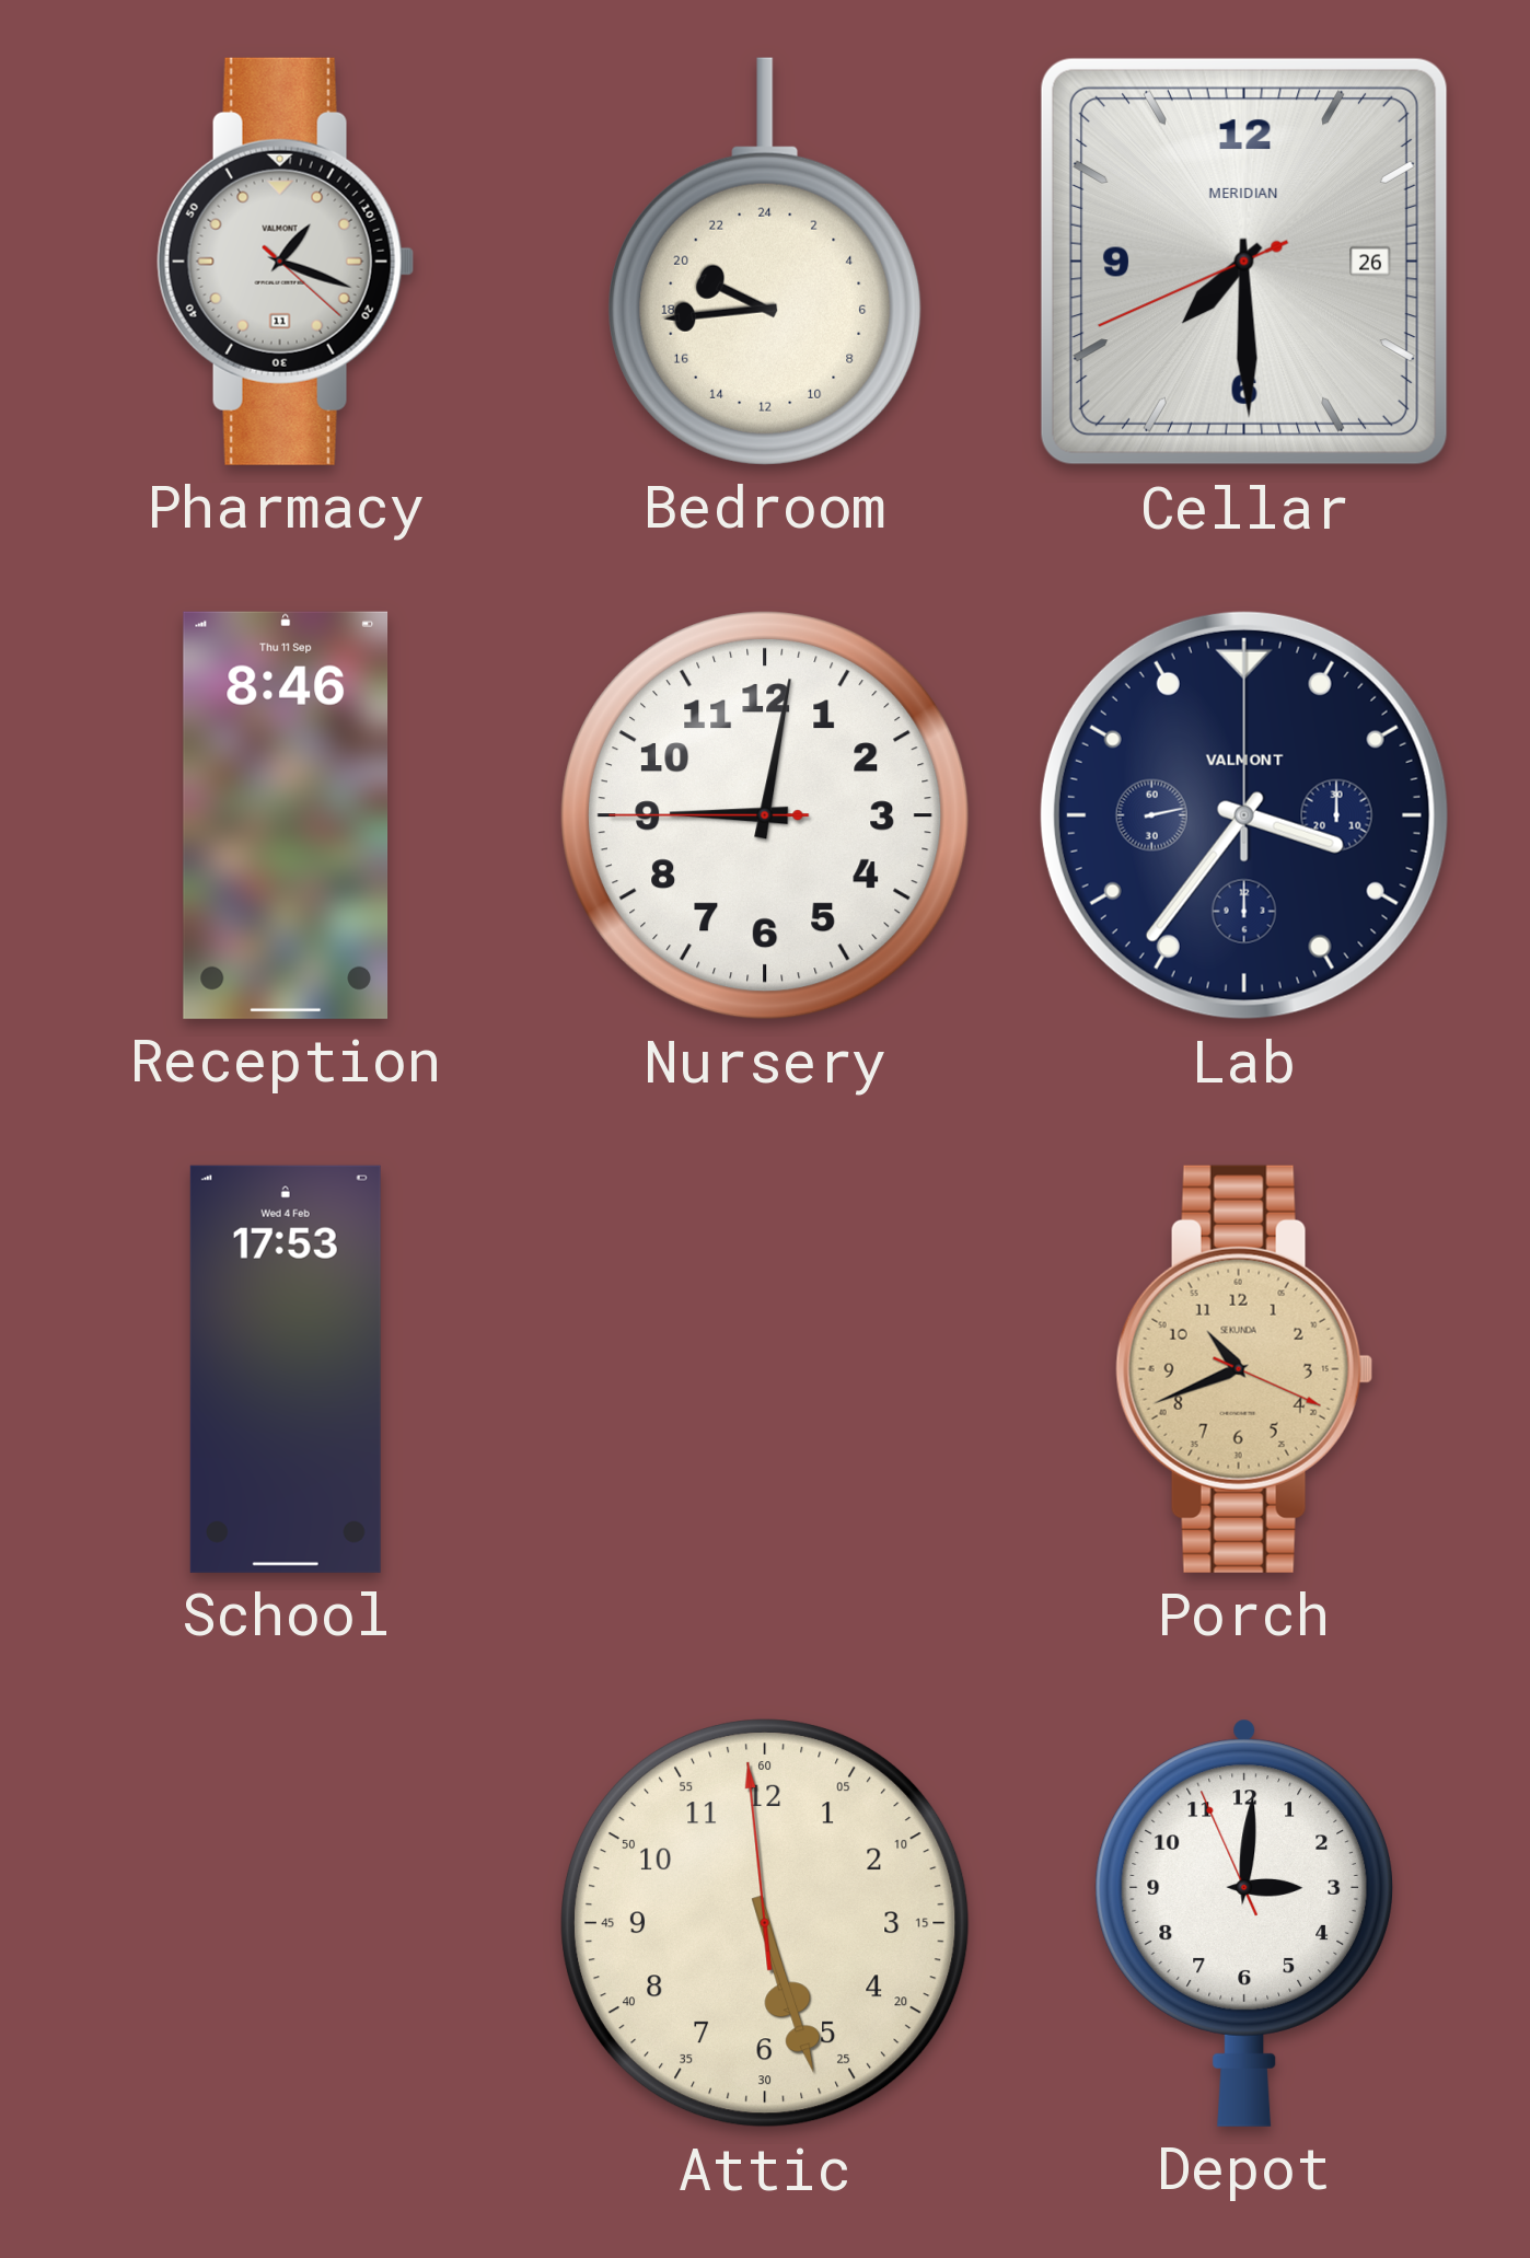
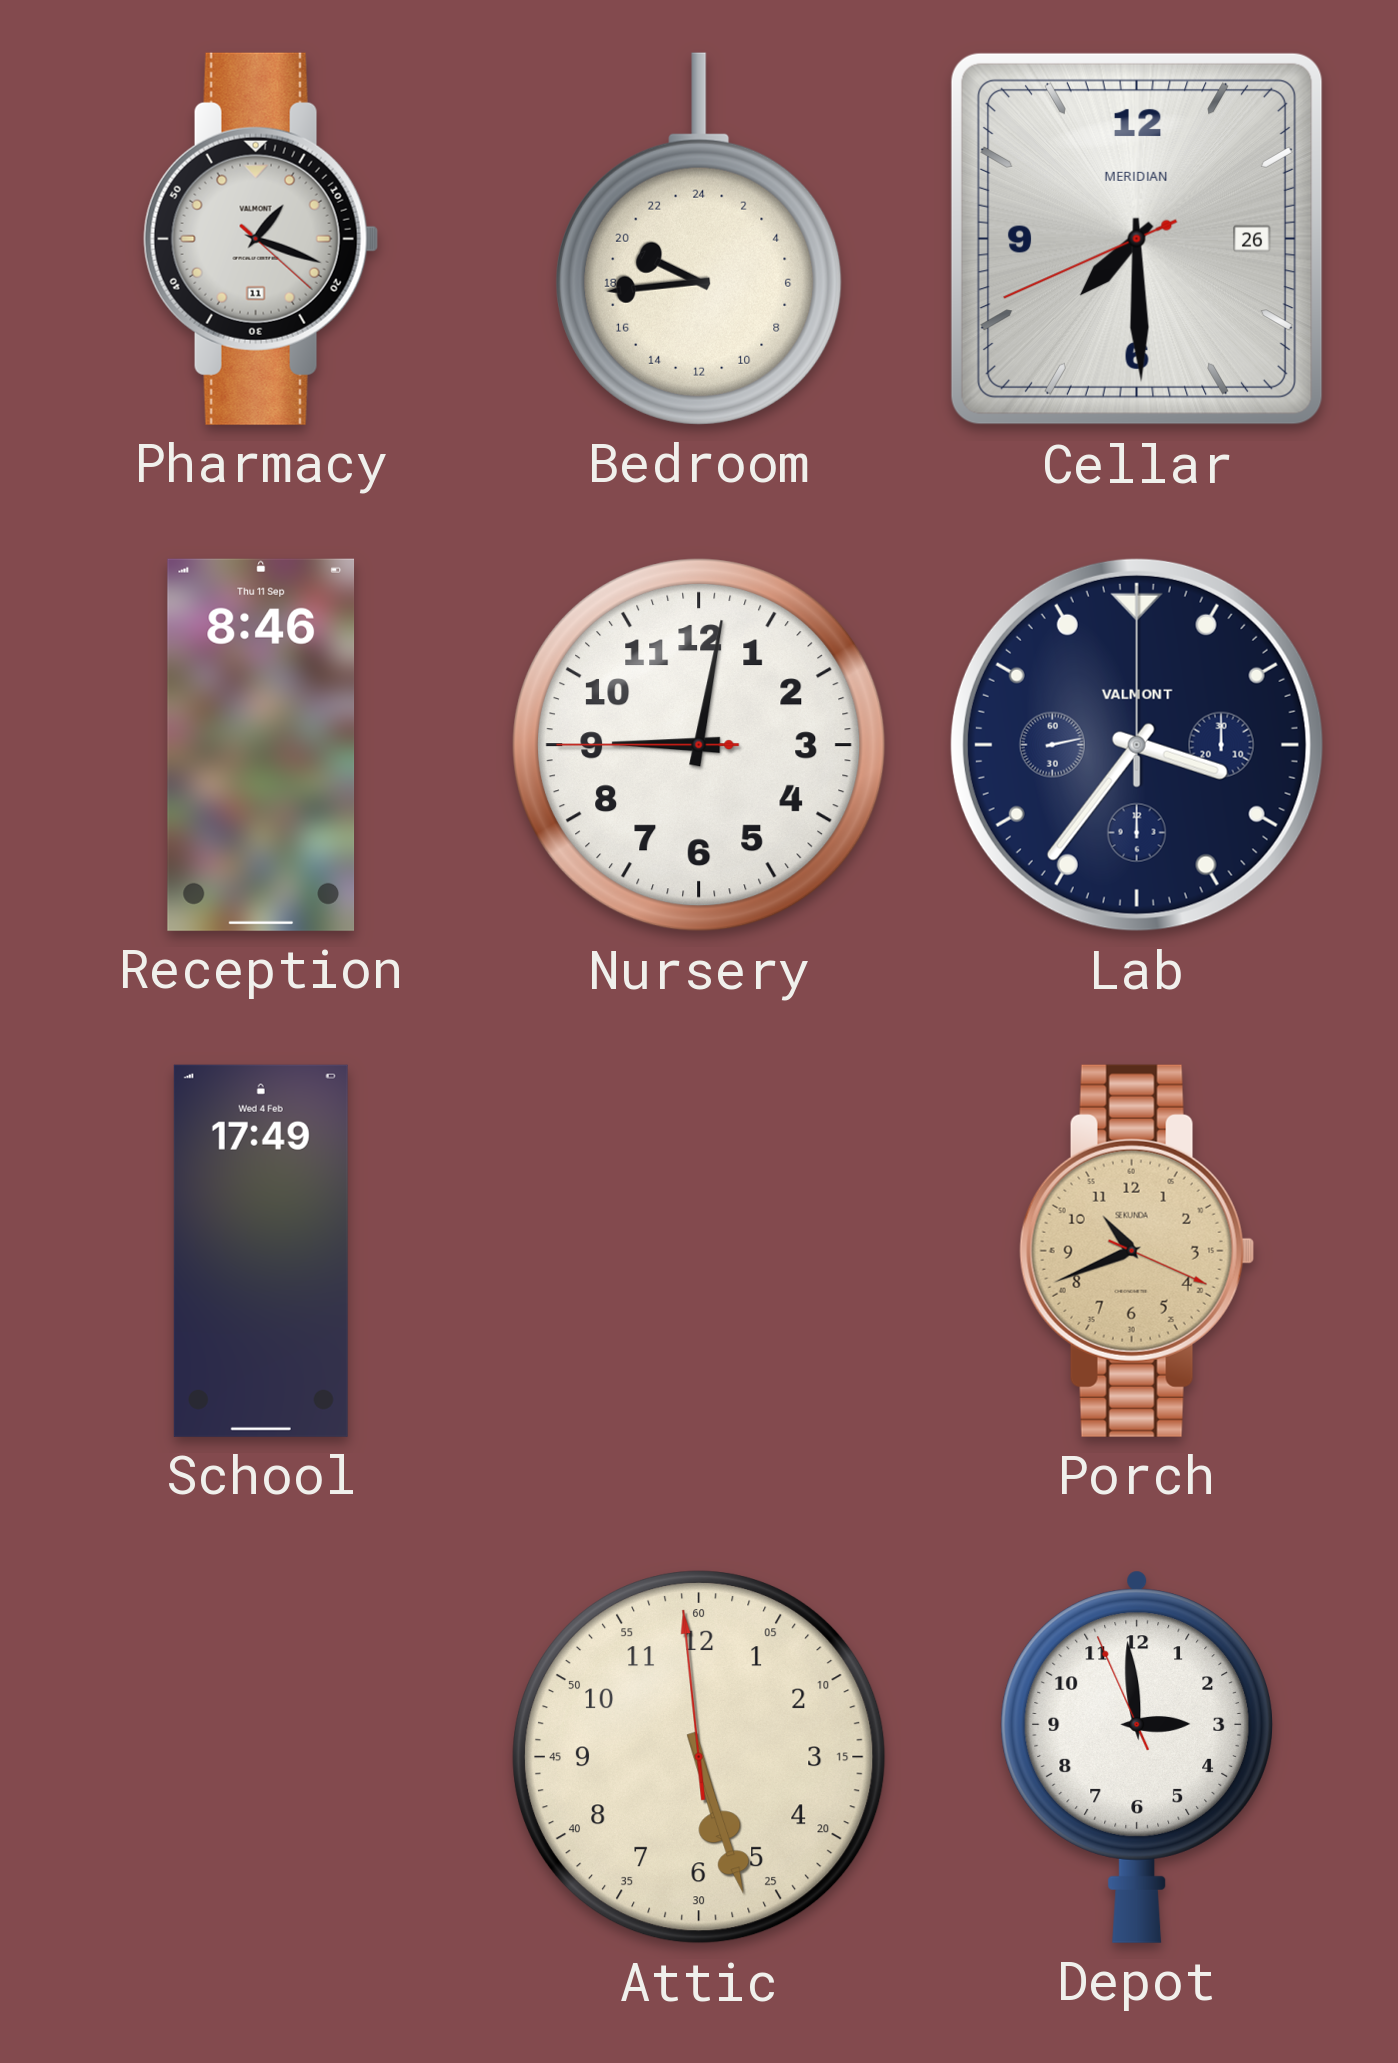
School: 17:53 -> 17:49
Depot: 3:00 -> 2:58
